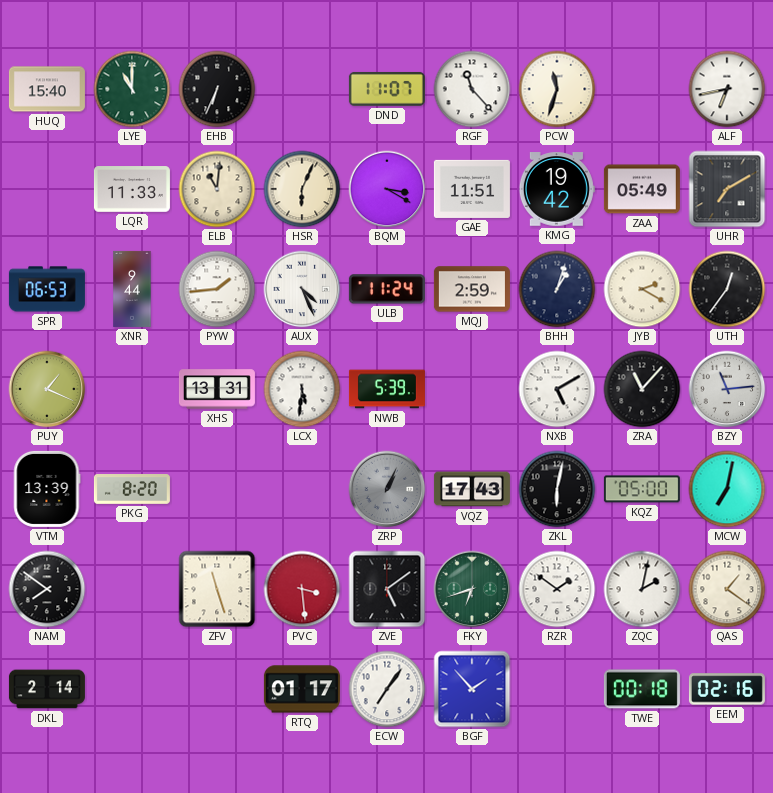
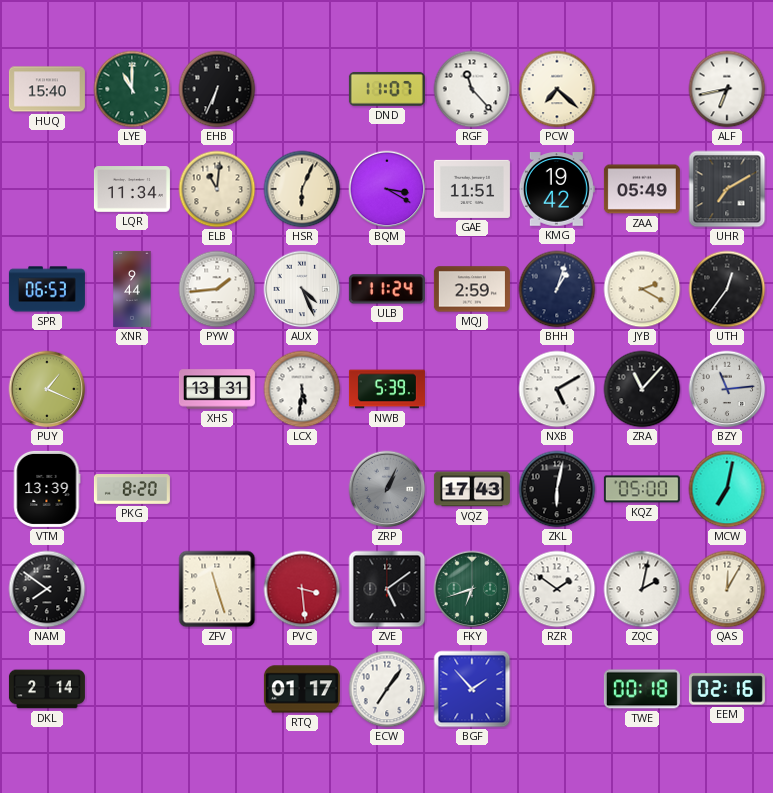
PCW: 11:33 -> 7:22
LQR: 11:33 -> 11:34
QAS: 1:21 -> 12:05
